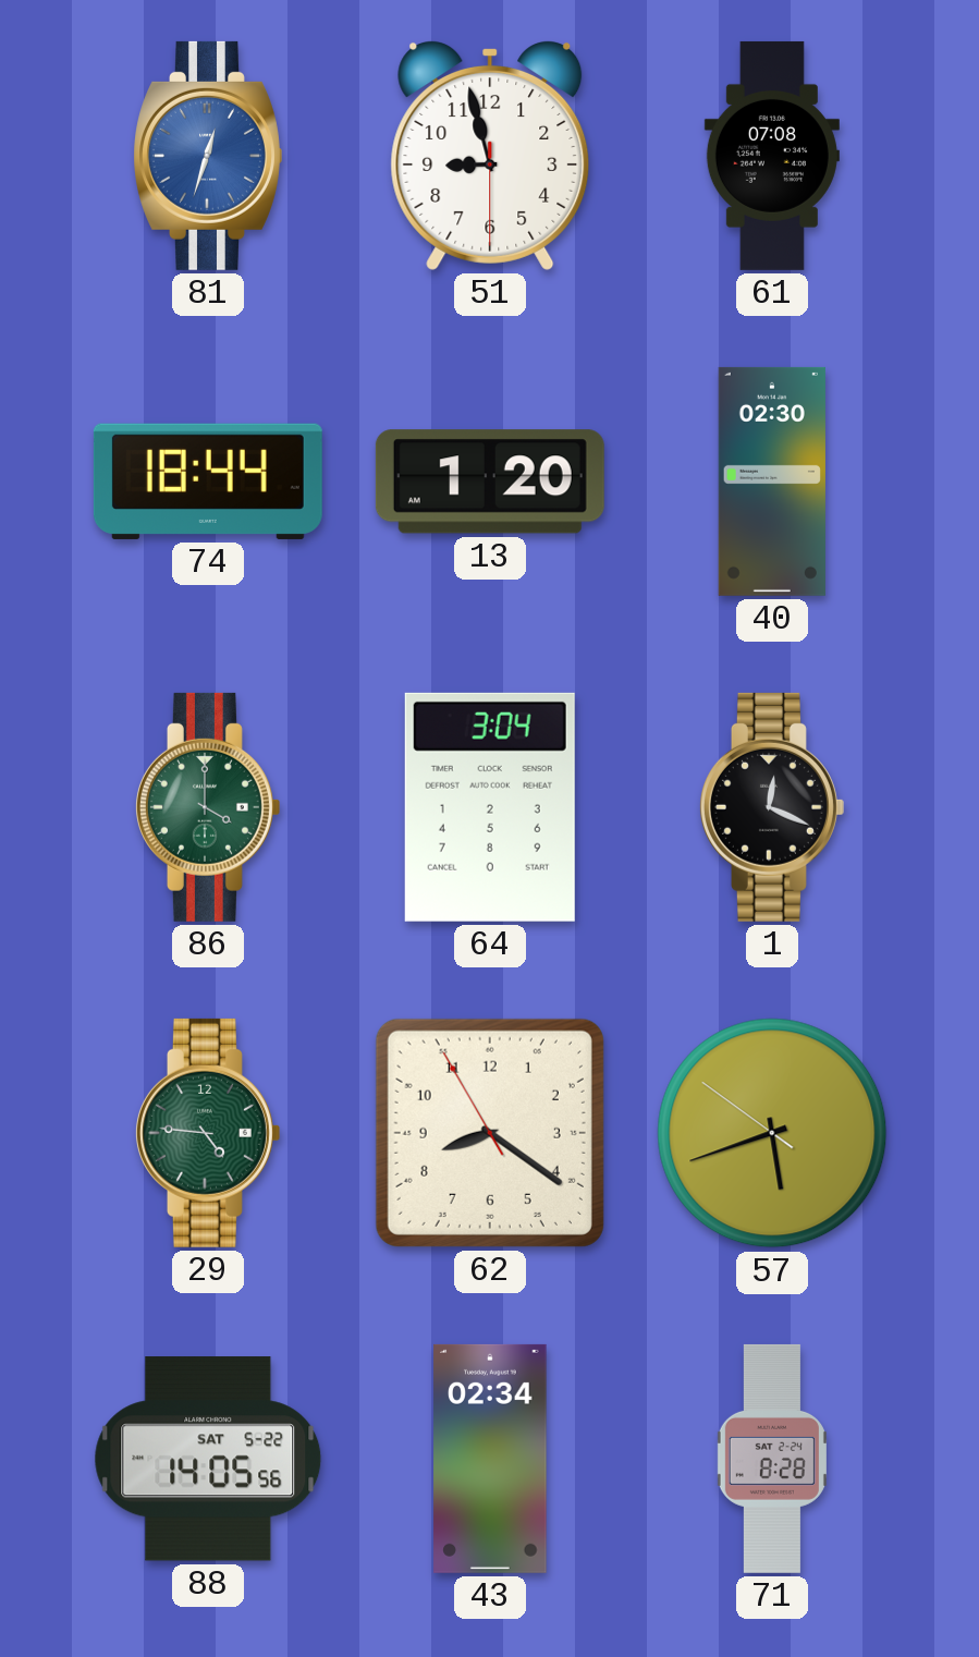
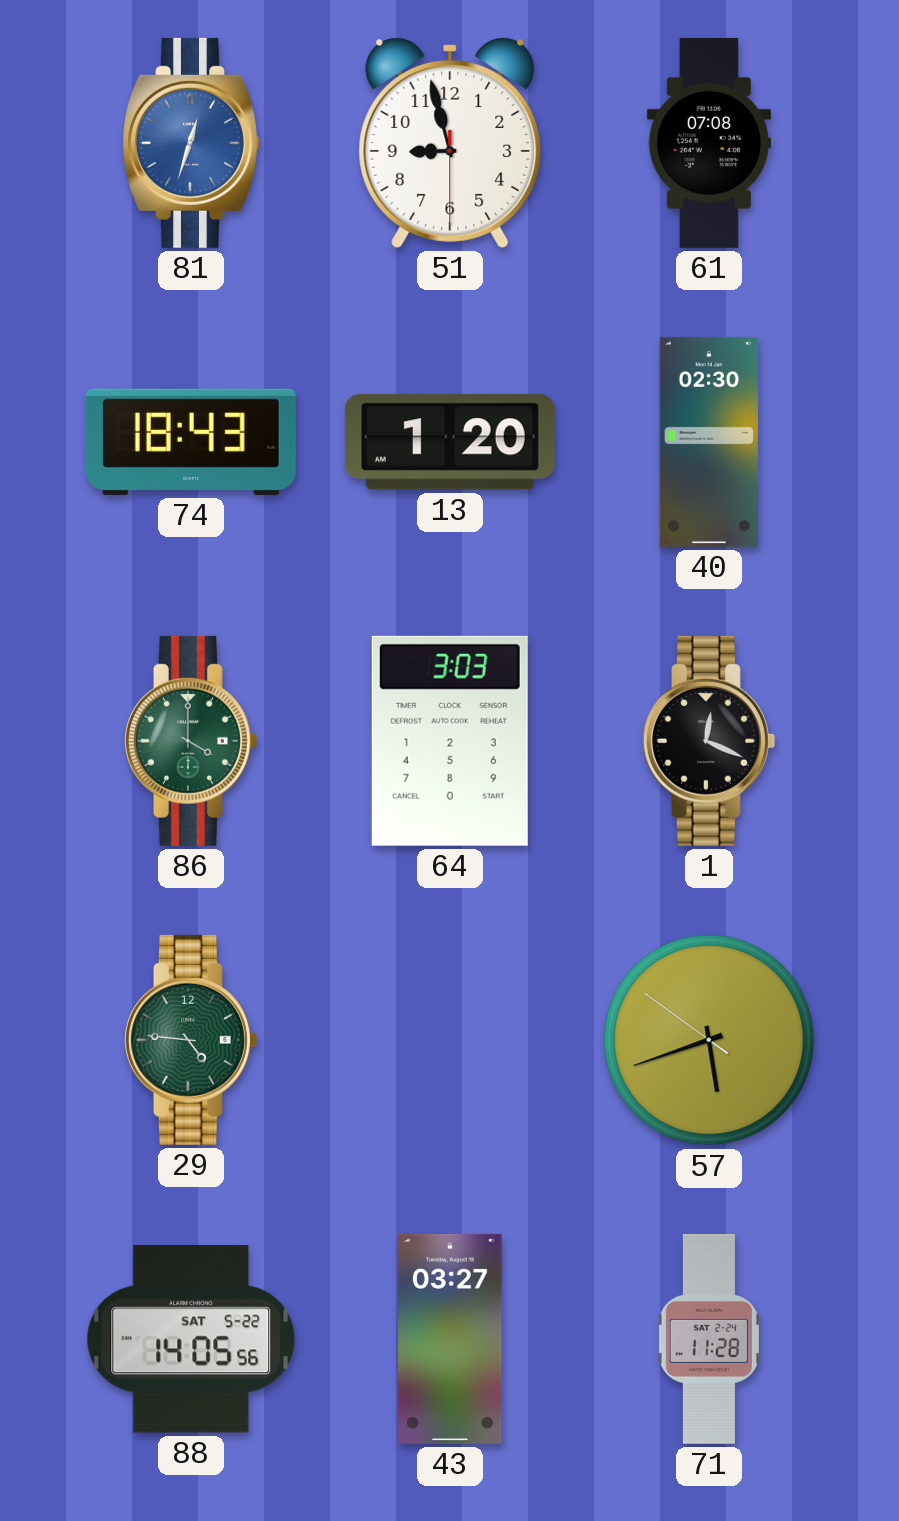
74: 18:44 -> 18:43
64: 3:04 -> 3:03
62: 8:20 -> none
43: 02:34 -> 03:27
71: 8:28 -> 11:28
